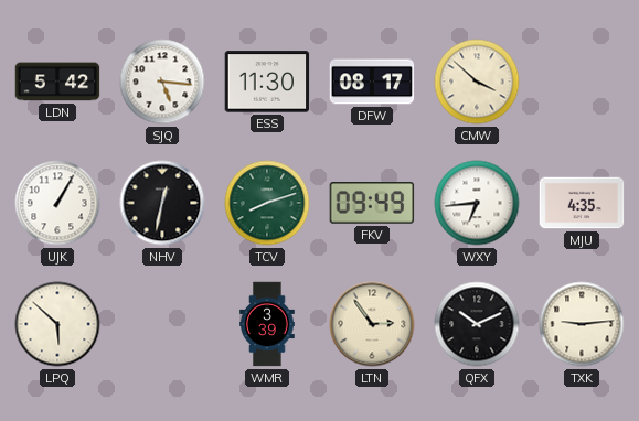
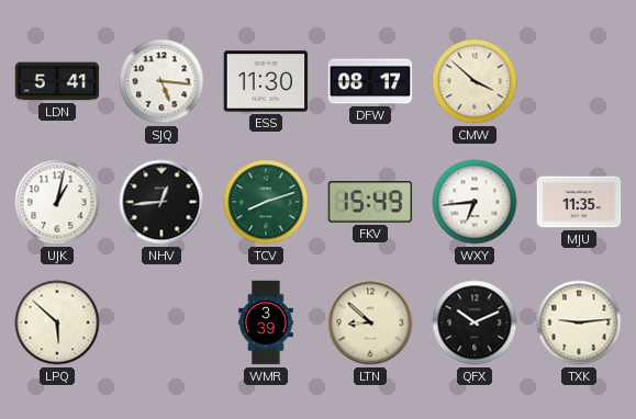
LDN: 5:42 -> 5:41
UJK: 1:05 -> 1:02
NHV: 12:32 -> 12:44
FKV: 09:49 -> 15:49
MJU: 4:35 -> 11:35
LTN: 2:54 -> 8:52
